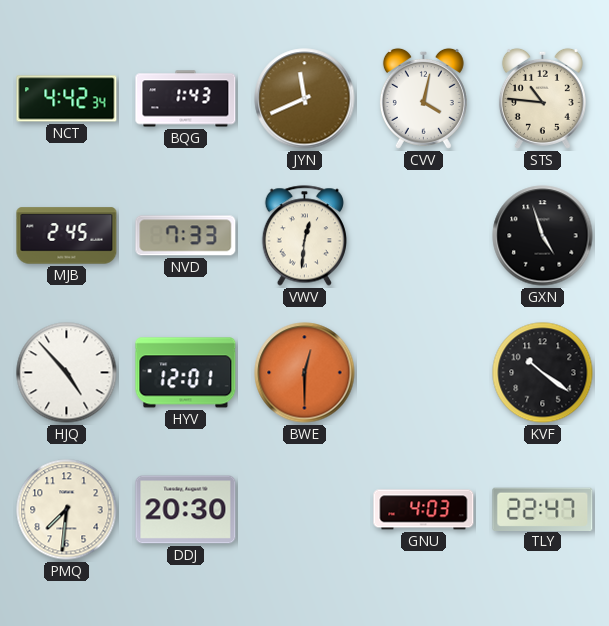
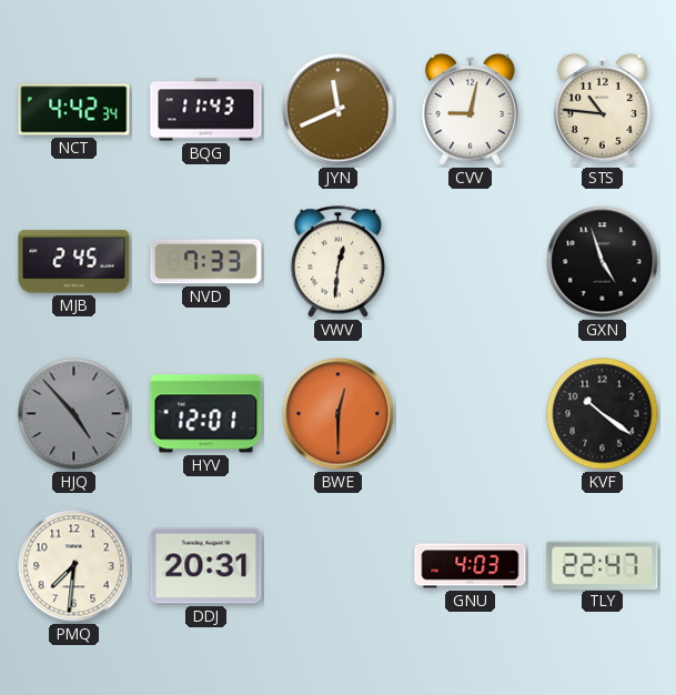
BQG: 1:43 -> 11:43
CVV: 4:02 -> 9:02
HJQ dial: white -> grey
DDJ: 20:30 -> 20:31
